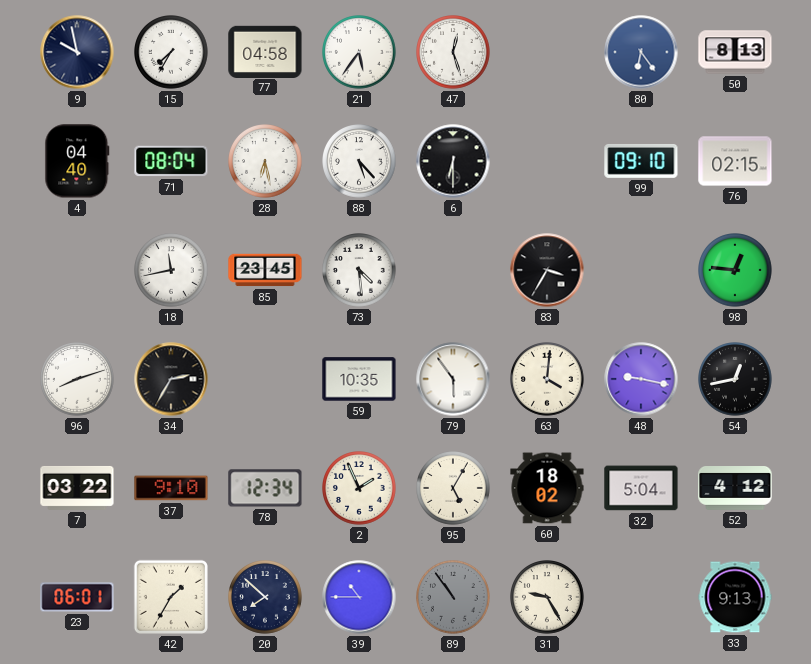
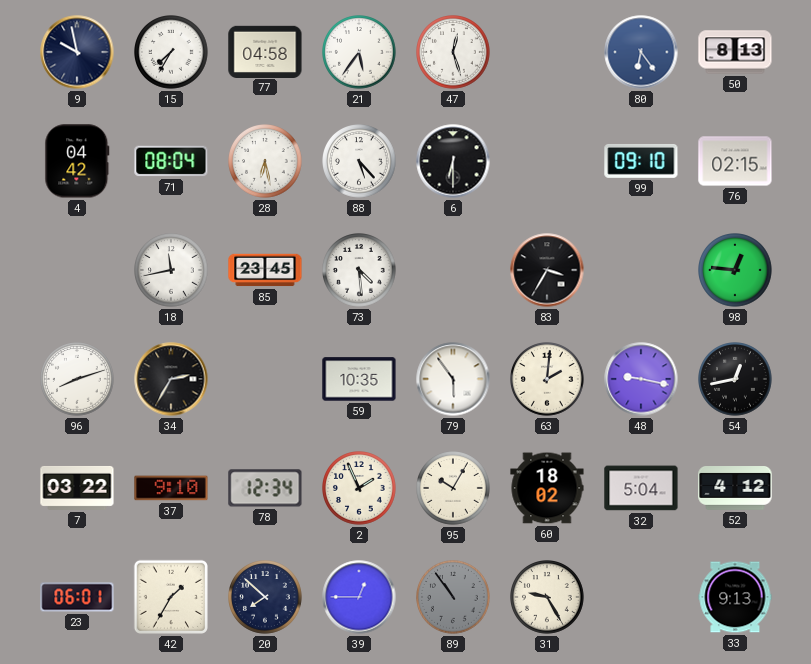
4: 04:40 -> 04:42
63: 4:01 -> 2:01
95: 5:05 -> 10:05
39: 10:45 -> 12:45
